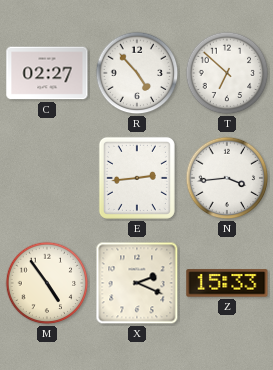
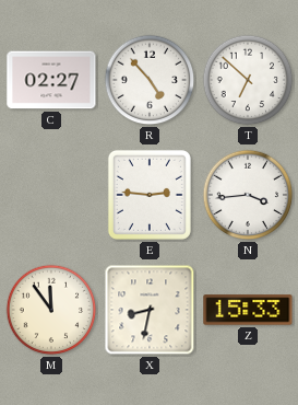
E: 2:44 -> 2:46
M: 4:54 -> 11:54
X: 2:19 -> 8:32
